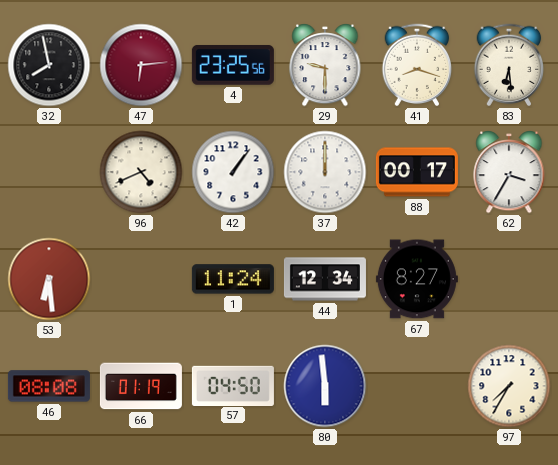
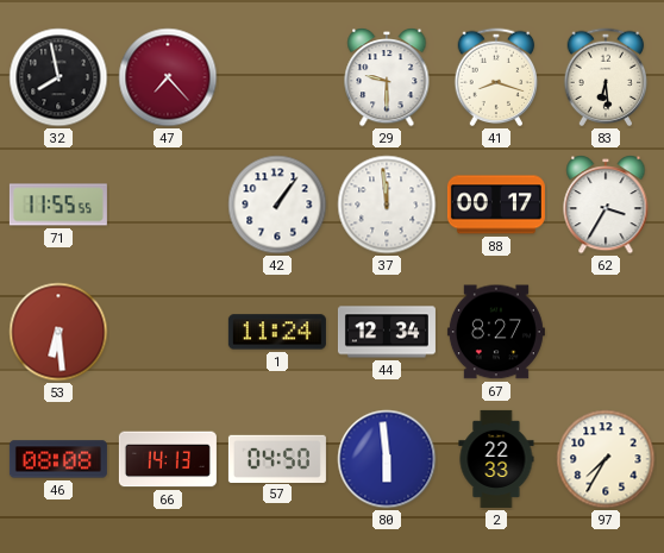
47: 6:14 -> 7:23
4: 23:25 -> none
71: none -> 11:55
96: 4:41 -> none
37: 12:00 -> 11:59
66: 01:19 -> 14:13
2: none -> 22:33
